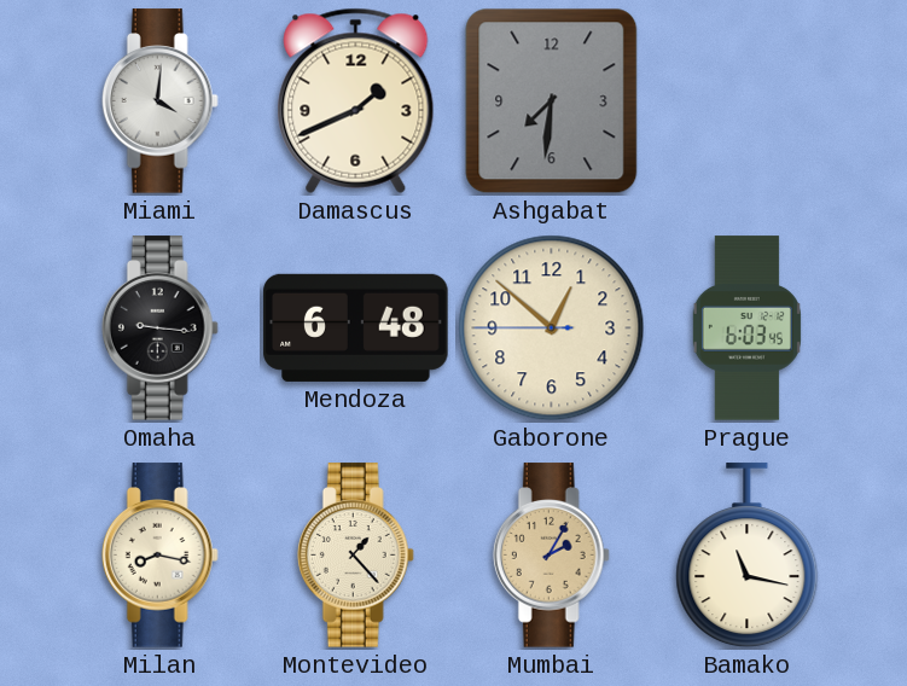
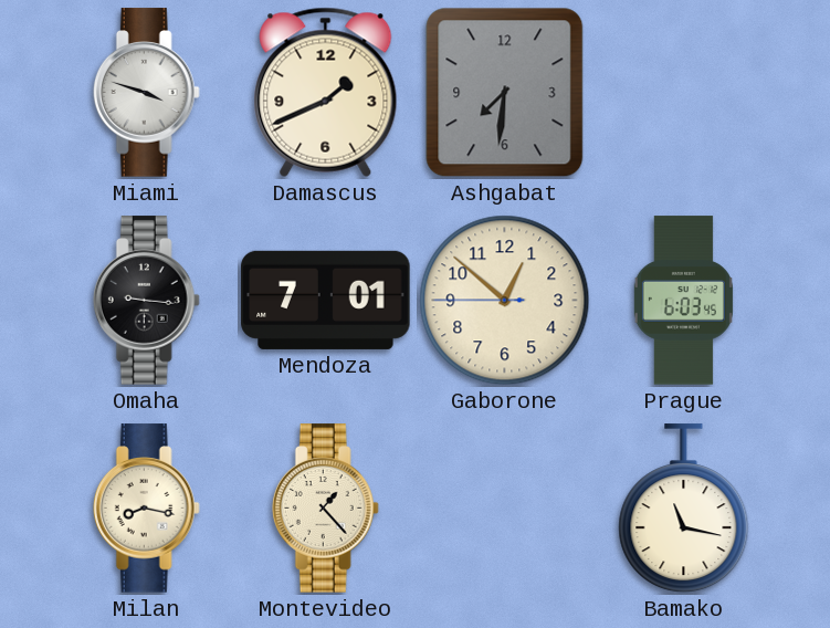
Miami: 4:01 -> 3:48
Mendoza: 6:48 -> 7:01
Mumbai: 2:05 -> none
